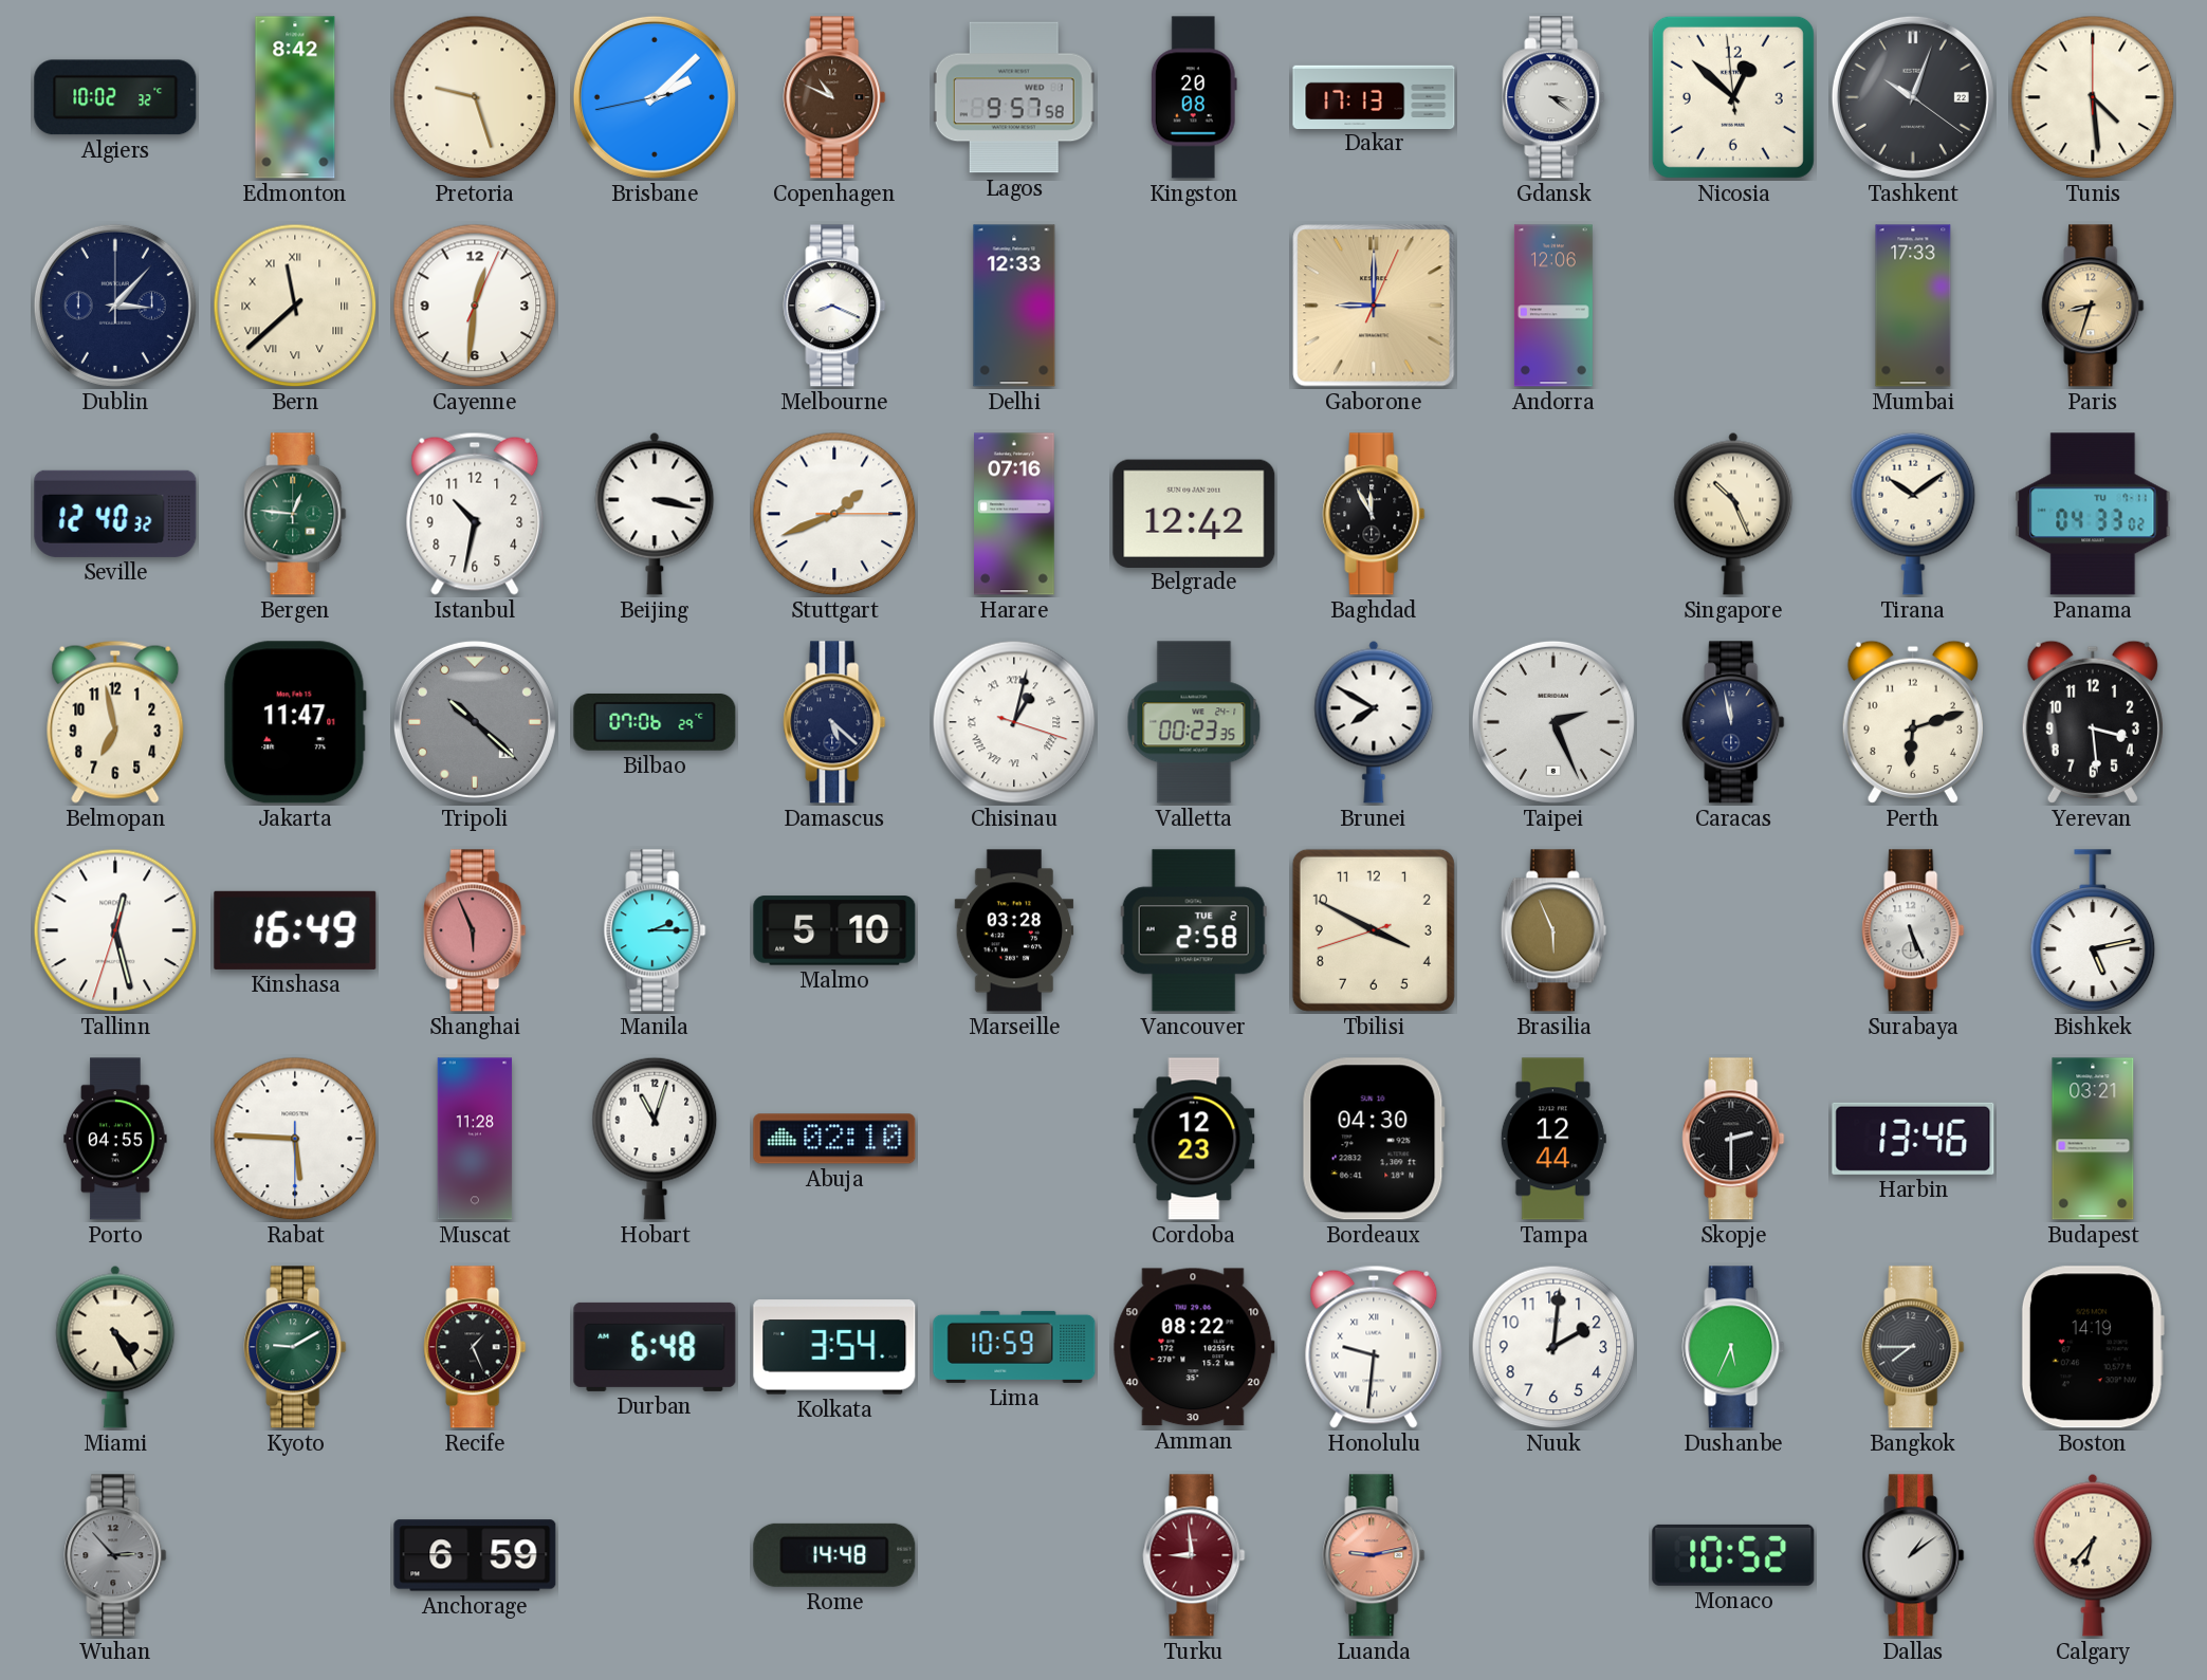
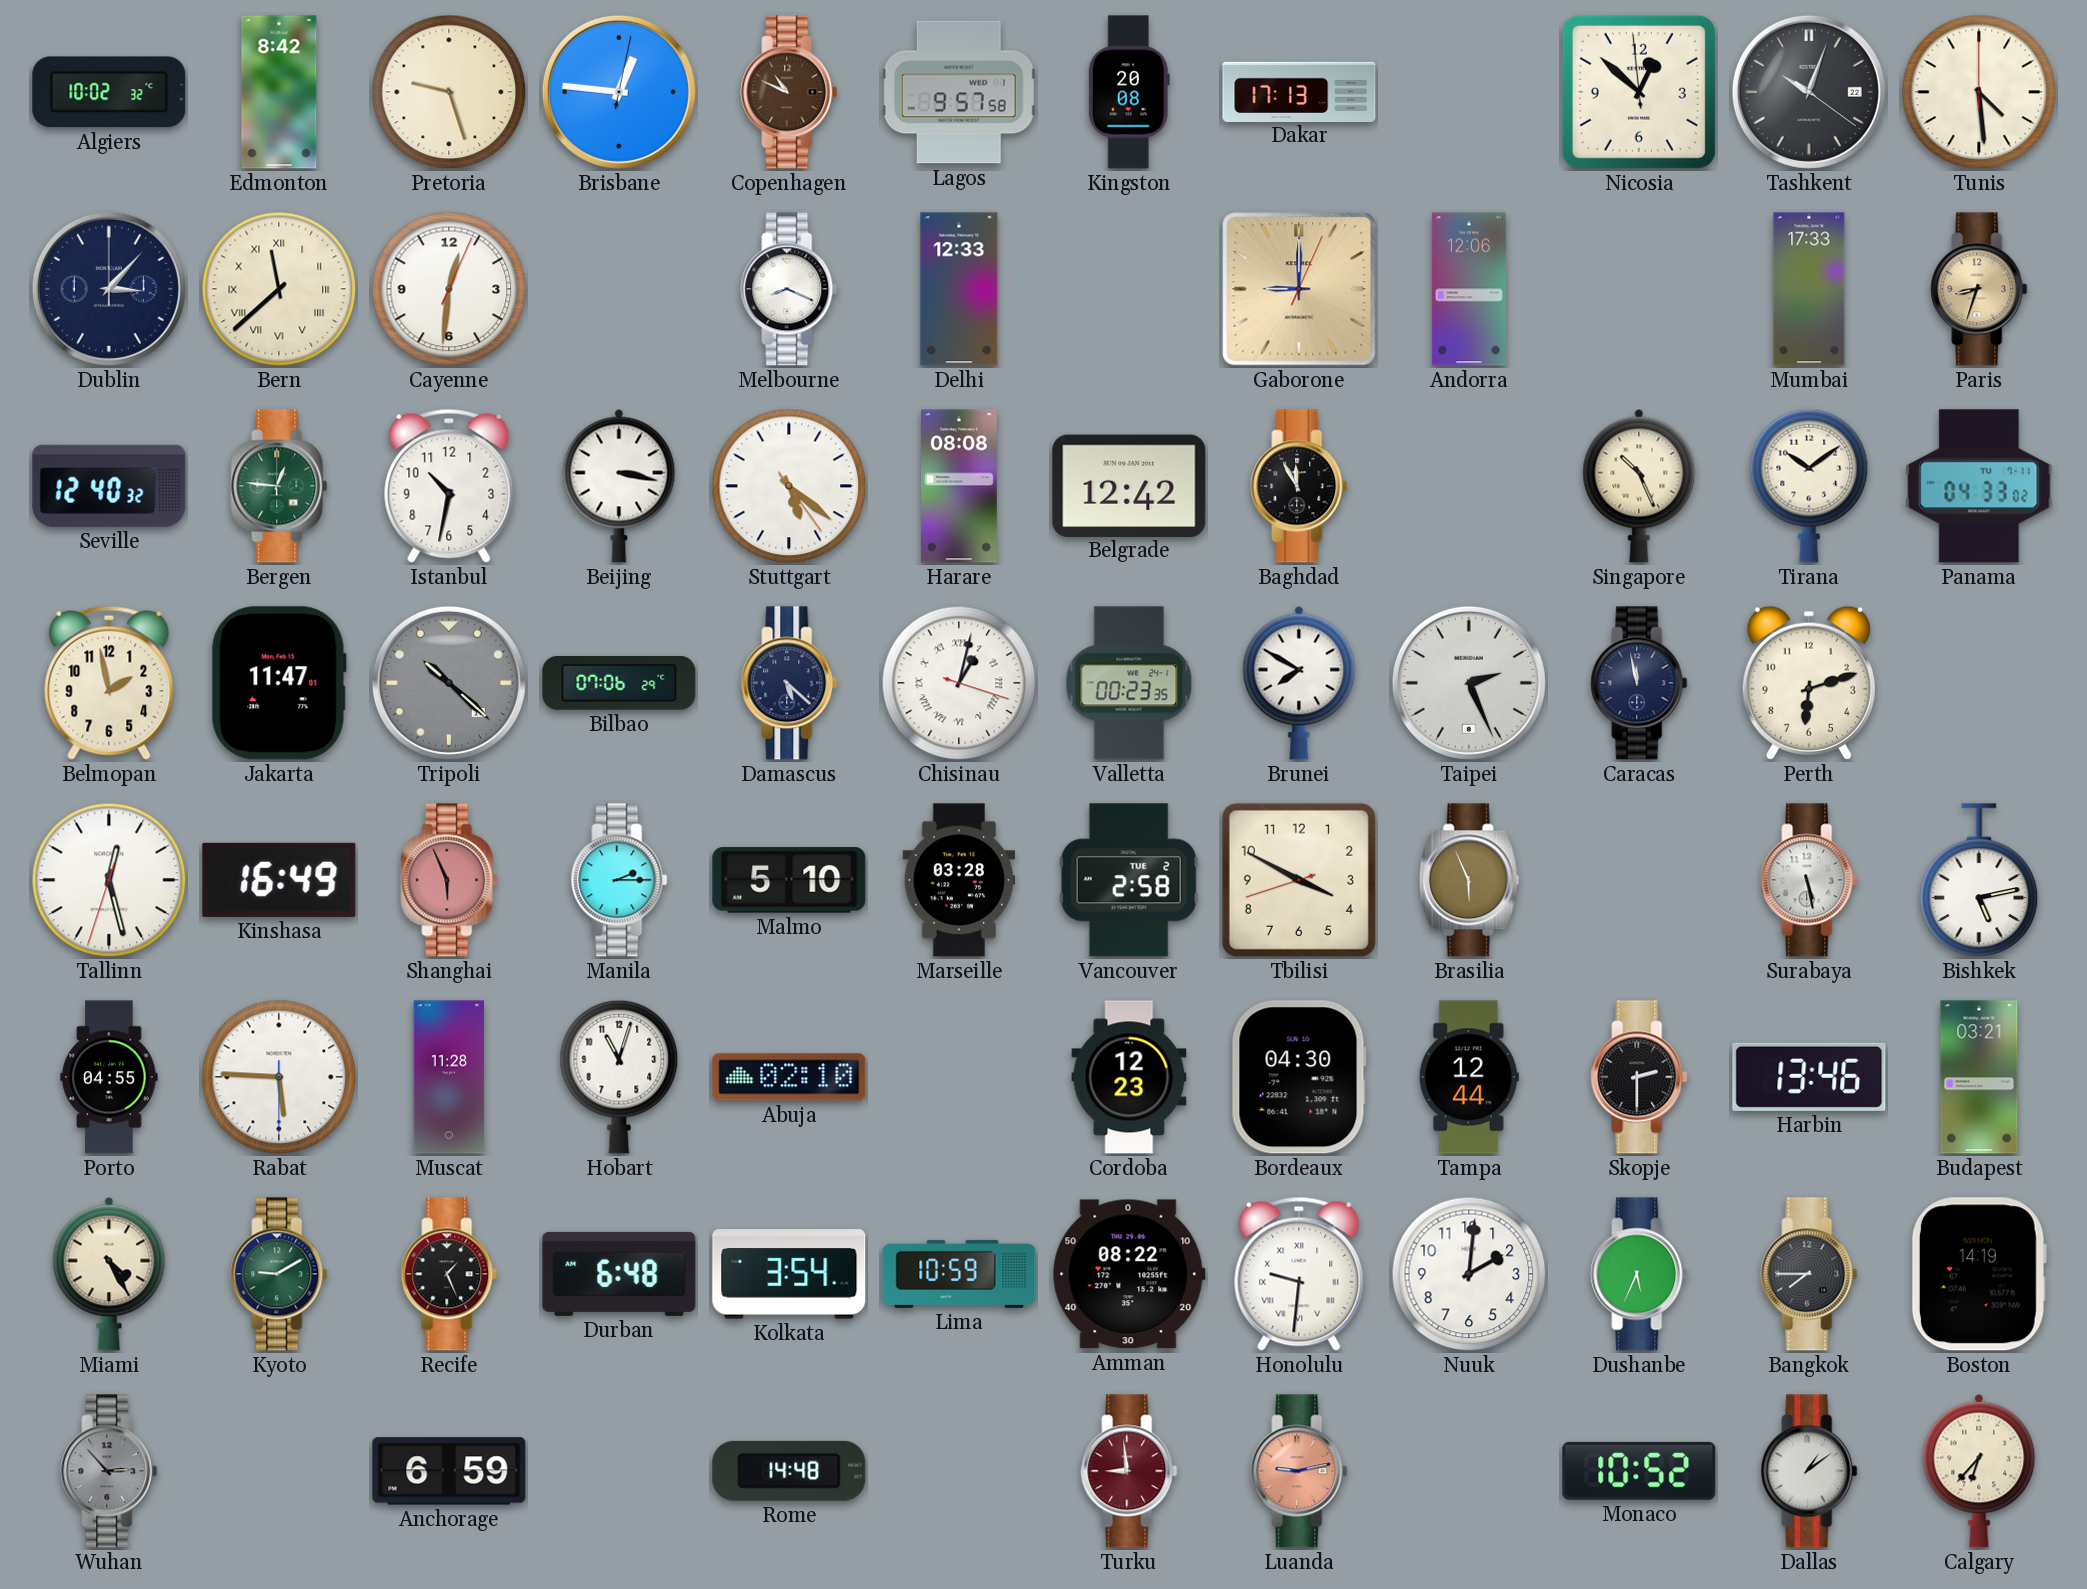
Brisbane: 2:07 -> 12:46
Gdansk: 3:21 -> none
Stuttgart: 1:41 -> 5:21
Harare: 07:16 -> 08:08
Belmopan: 6:58 -> 1:58
Yerevan: 3:29 -> none
Surabaya: 5:26 -> 5:28
